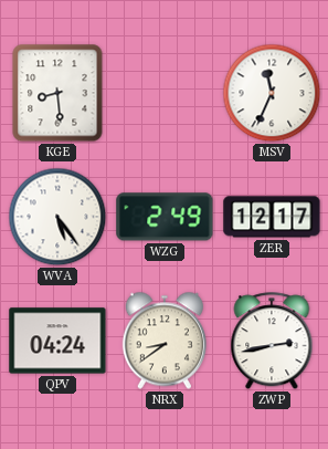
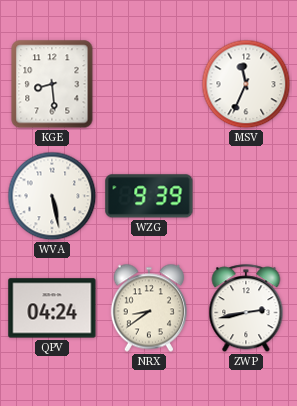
WVA: 5:24 -> 5:28
WZG: 2:49 -> 9:39
ZER: 12:17 -> none
